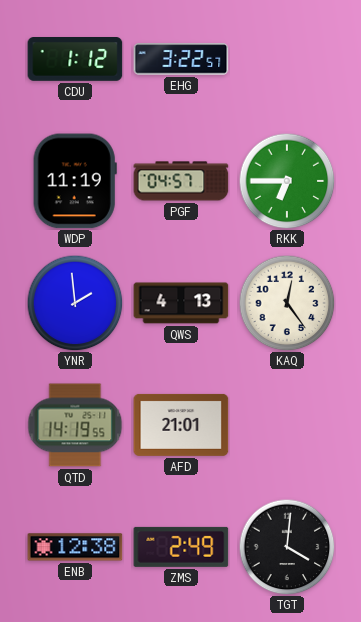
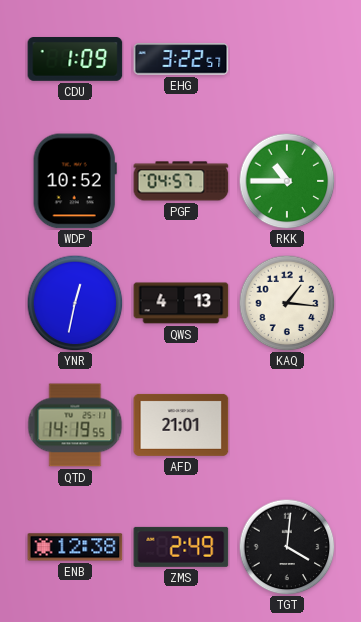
CDU: 1:12 -> 1:09
WDP: 11:19 -> 10:52
RKK: 6:45 -> 10:45
YNR: 1:59 -> 12:32
KAQ: 12:24 -> 1:16
